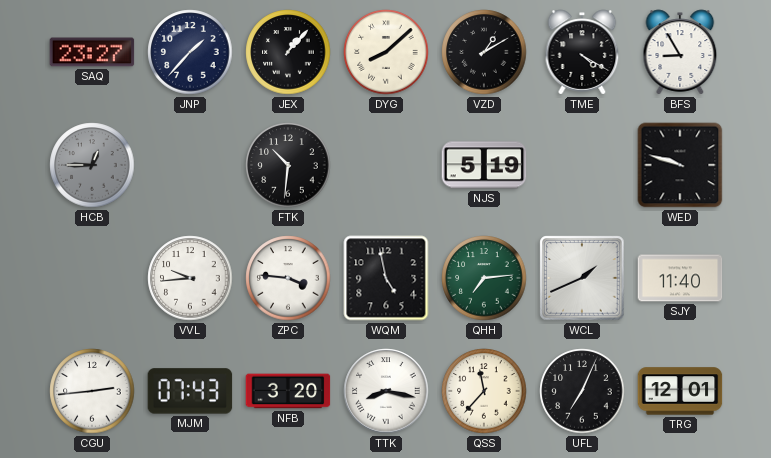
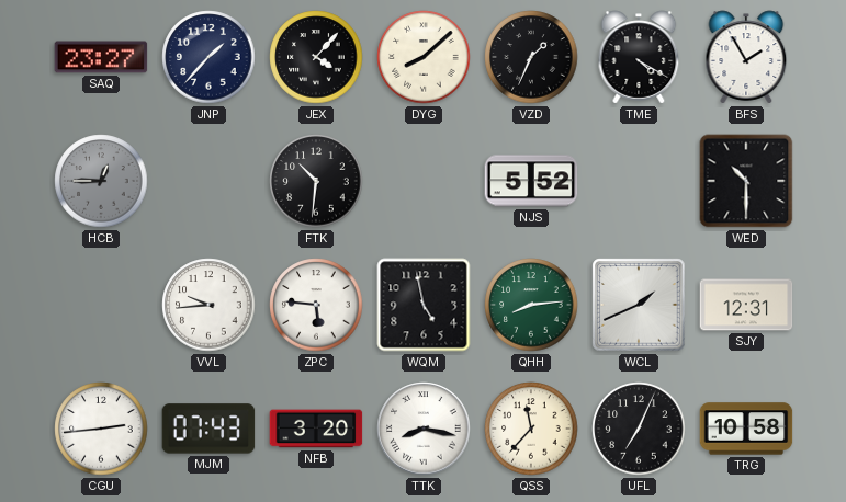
JEX: 1:07 -> 4:07
VZD: 1:10 -> 1:34
BFS: 8:55 -> 1:55
NJS: 5:19 -> 5:52
WED: 9:48 -> 10:30
ZPC: 3:46 -> 5:46
QHH: 7:14 -> 8:14
SJY: 11:40 -> 12:31
TRG: 12:01 -> 10:58
